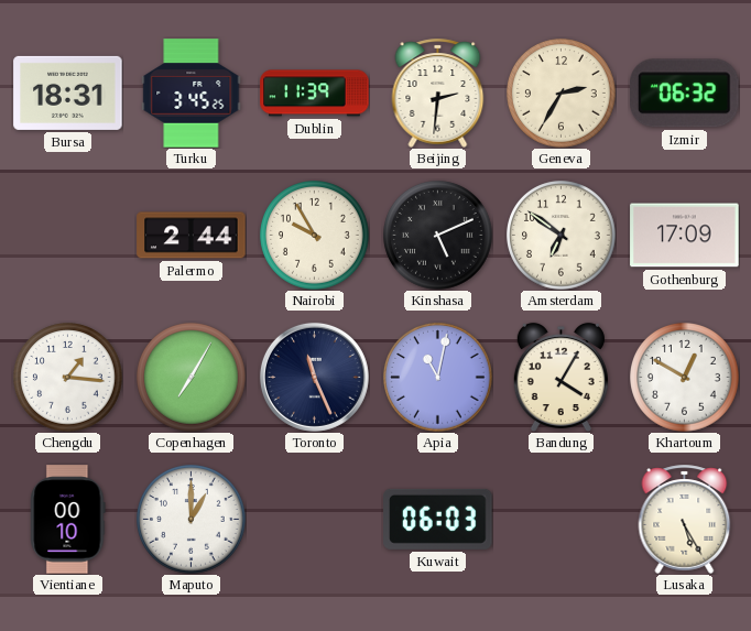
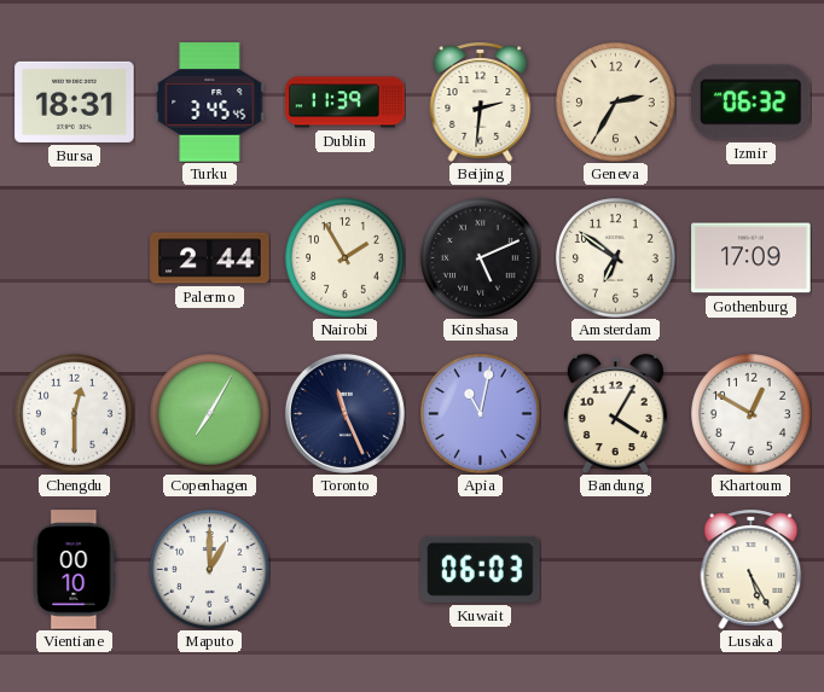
Turku: 3:45:25 -> 3:45:45
Nairobi: 9:55 -> 1:55
Chengdu: 1:16 -> 12:30
